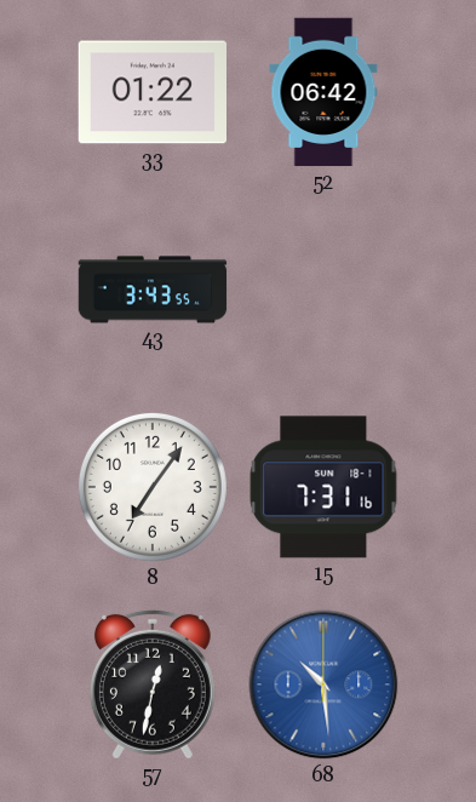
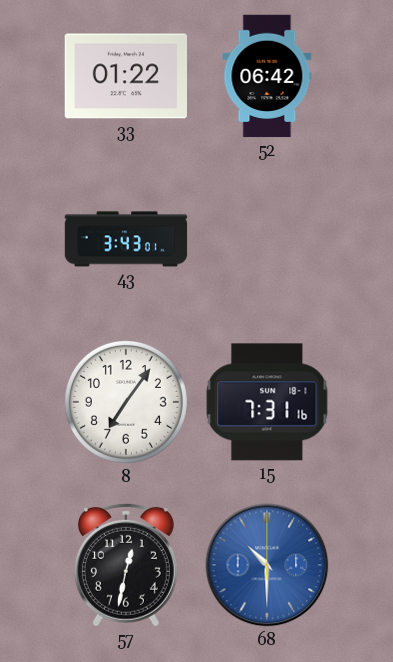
43: 3:43:55 -> 3:43:01
68: 10:29 -> 10:30
